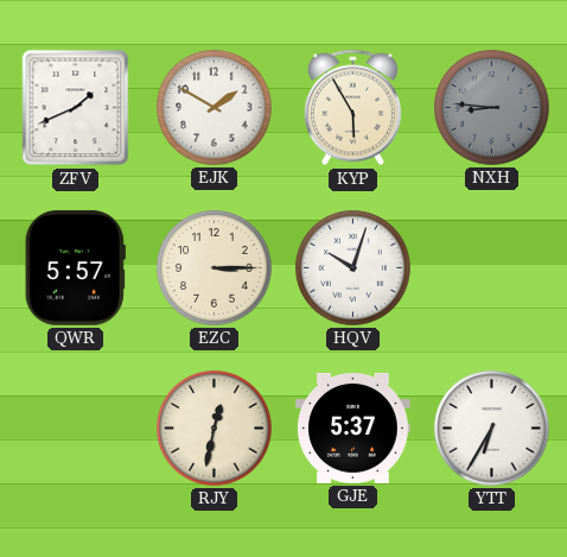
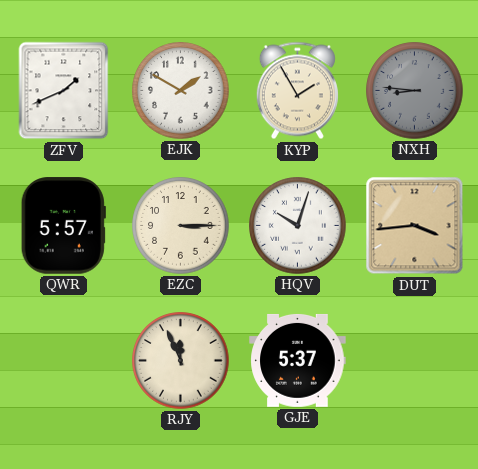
KYP: 5:55 -> 1:55
DUT: none -> 3:44
RJY: 12:32 -> 11:56
YTT: 6:35 -> none
